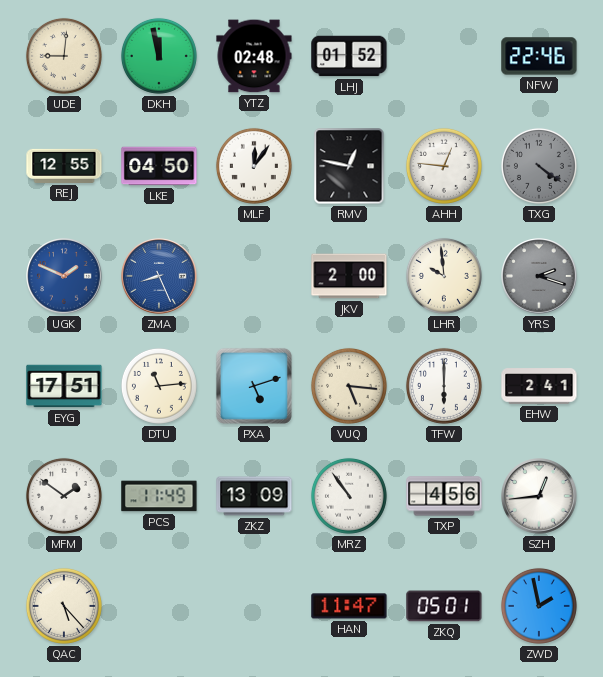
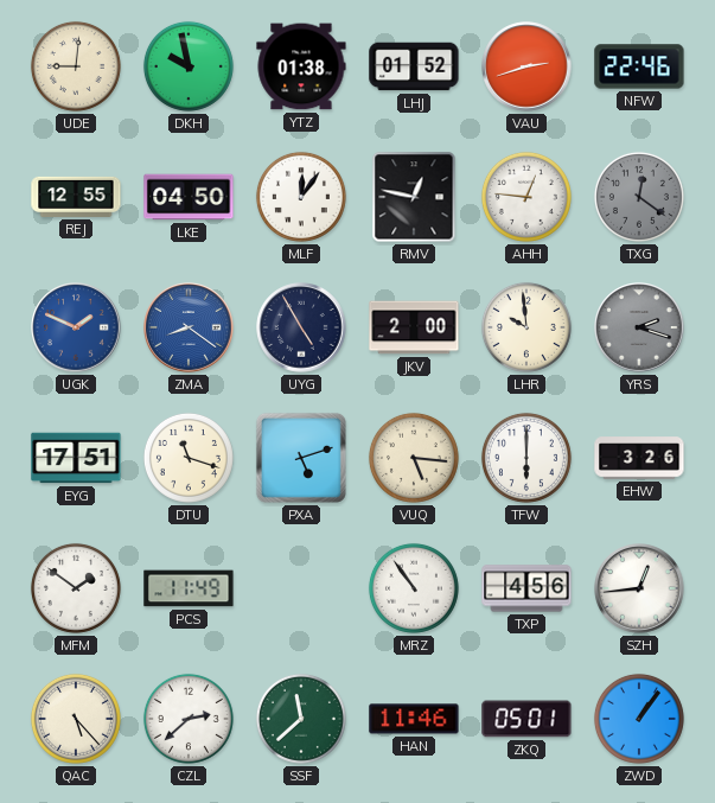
DKH: 11:58 -> 9:58
YTZ: 02:48 -> 01:38
VAU: none -> 2:42
TXG: 4:21 -> 12:21
ZMA: 8:26 -> 8:21
UYG: none -> 4:55
DTU: 11:14 -> 11:18
EHW: 2:41 -> 3:26
ZKZ: 13:09 -> none
CZL: none -> 2:38
SSF: none -> 11:38
HAN: 11:47 -> 11:46
ZWD: 1:58 -> 1:06
